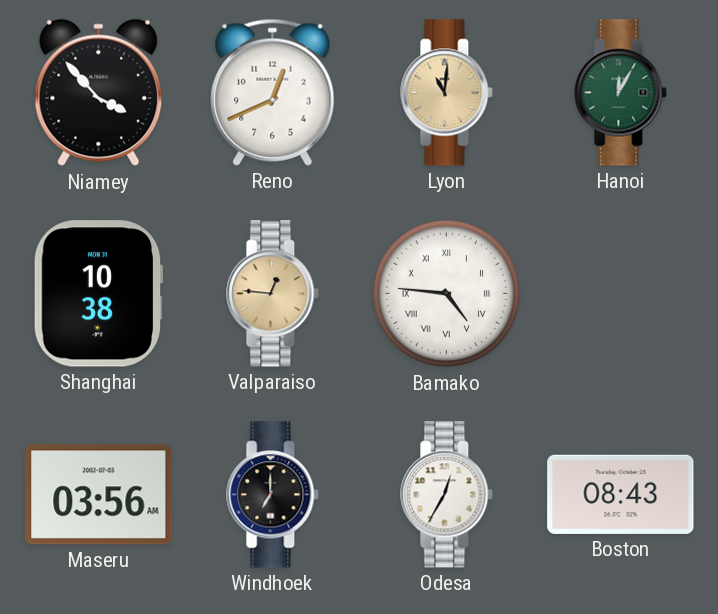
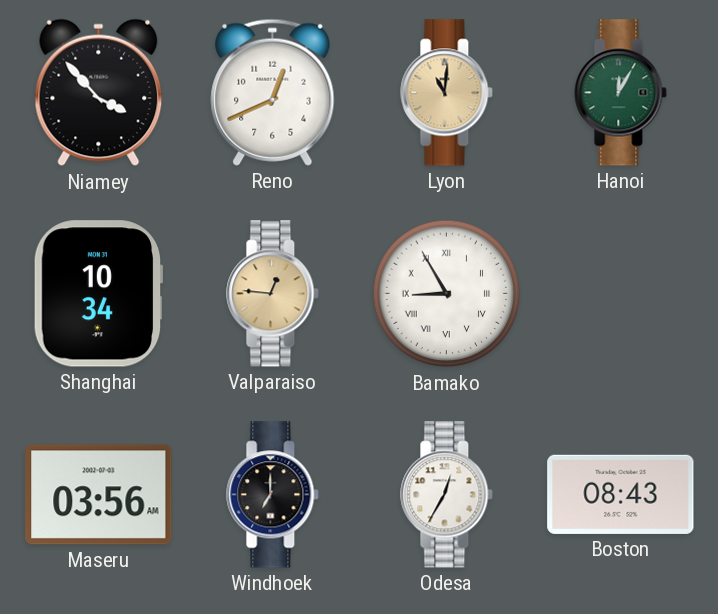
Shanghai: 10:38 -> 10:34
Bamako: 4:46 -> 8:55
